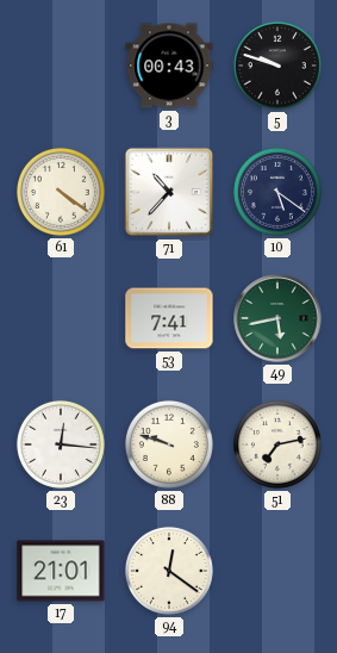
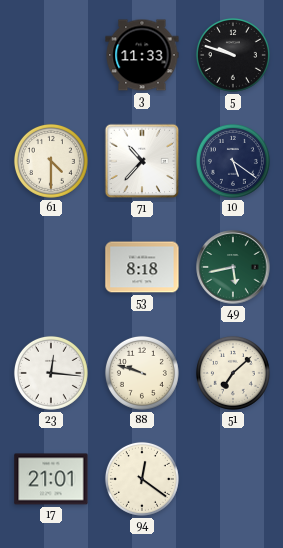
3: 00:43 -> 11:33
61: 4:21 -> 4:30
53: 7:41 -> 8:18
51: 7:13 -> 7:08
